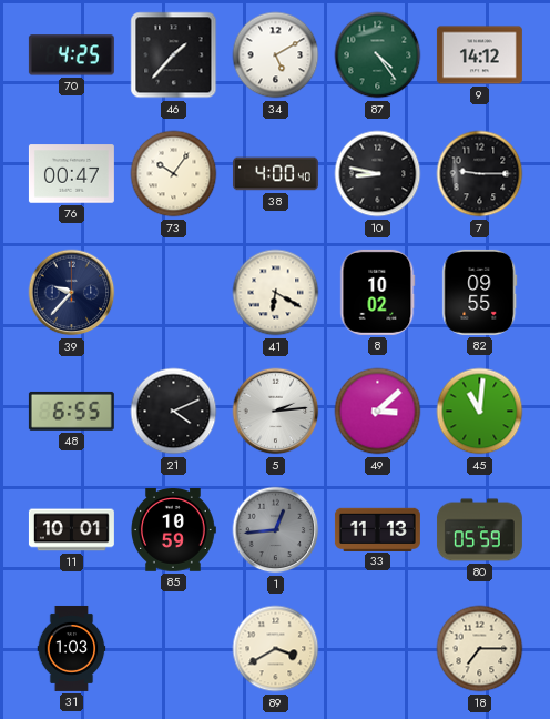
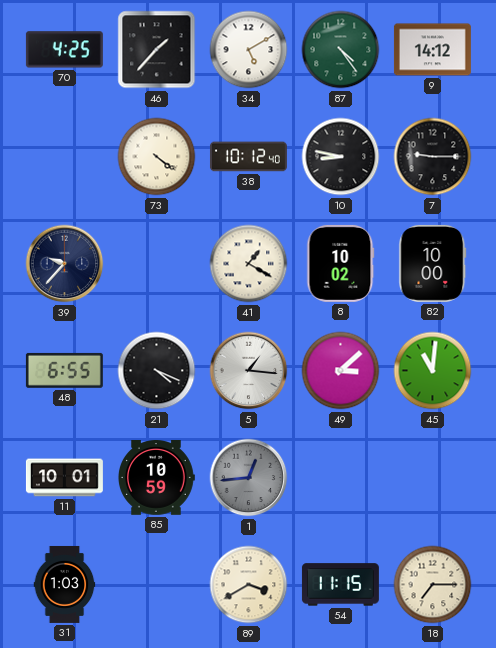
76: 00:47 -> none
73: 10:06 -> 4:21
38: 4:00 -> 10:12
41: 6:20 -> 1:20
82: 09:55 -> 10:00
21: 4:11 -> 4:19
5: 2:14 -> 1:16
33: 11:13 -> none
80: 05:59 -> none
54: none -> 11:15
